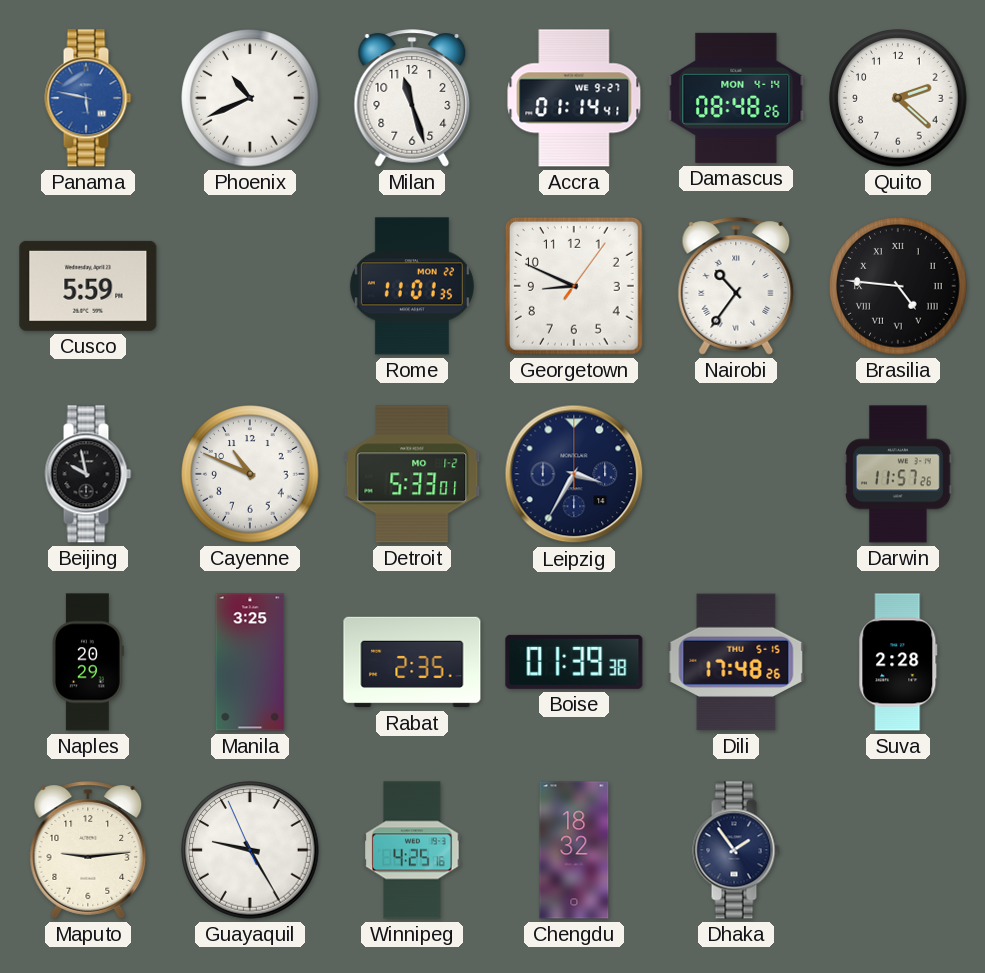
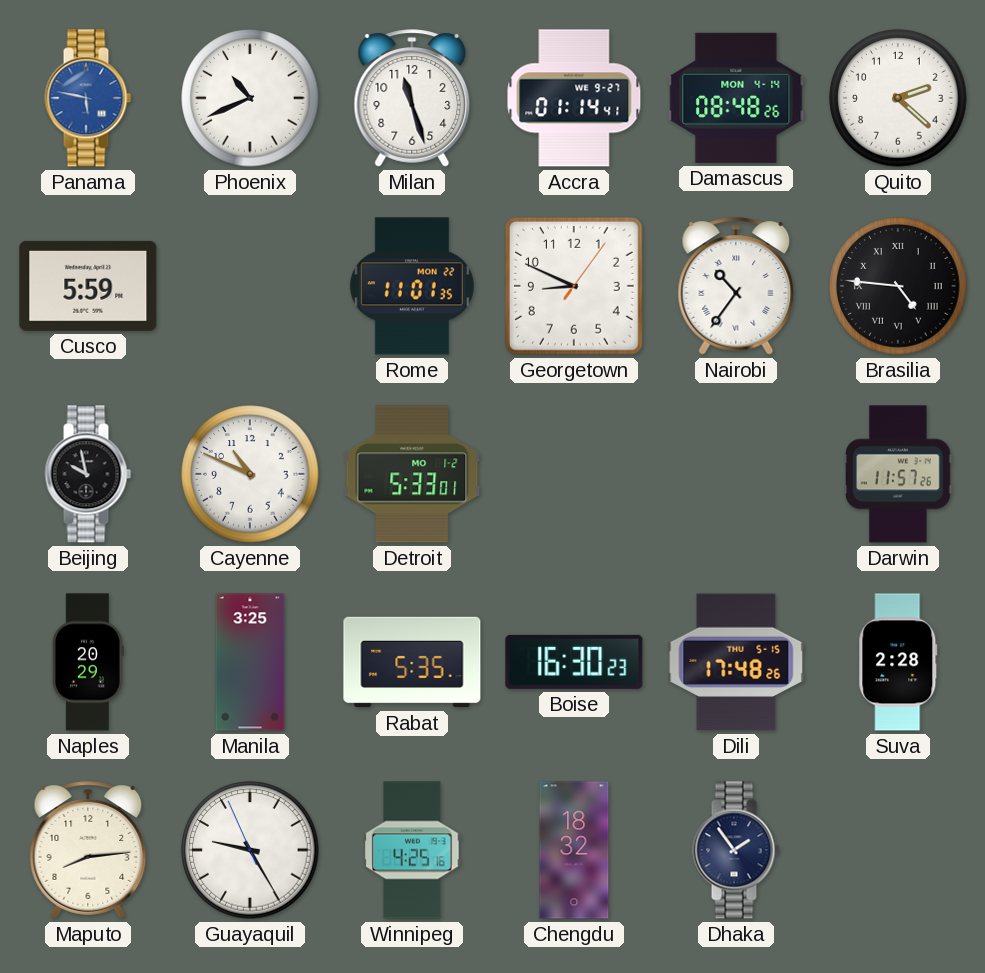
Leipzig: 3:35 -> none
Rabat: 2:35 -> 5:35
Boise: 01:39 -> 16:30
Maputo: 9:14 -> 8:14
